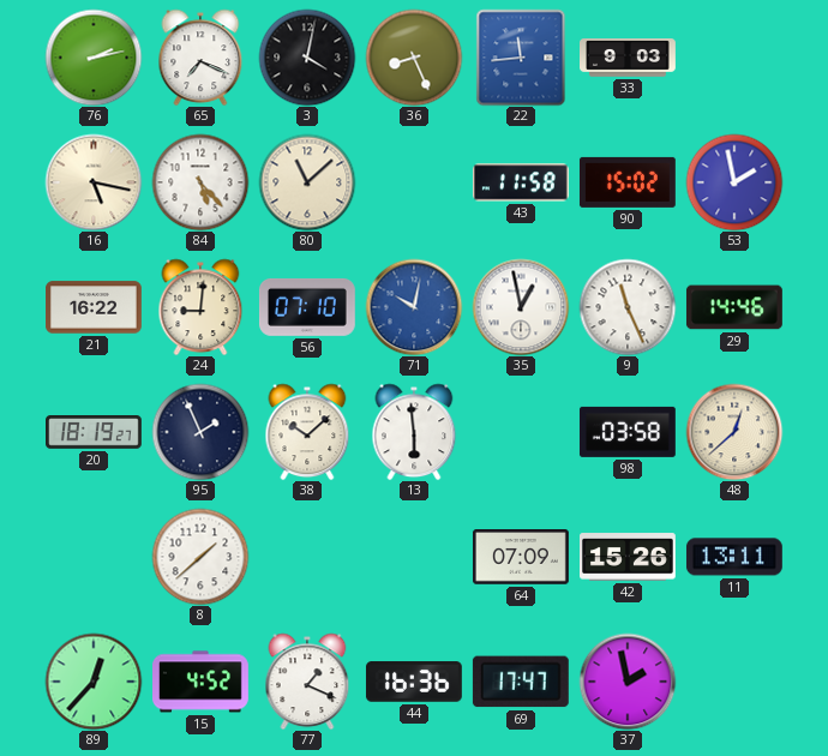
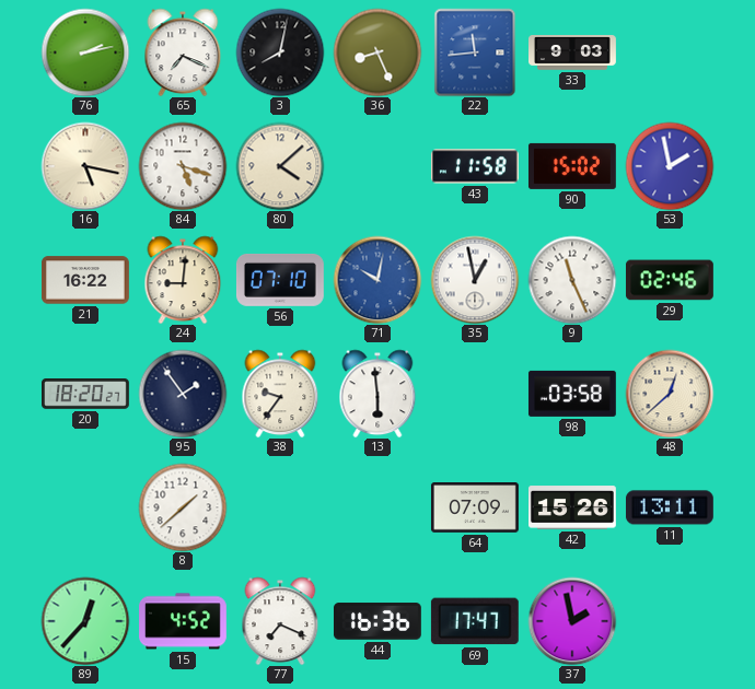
3: 4:02 -> 8:02
84: 5:23 -> 5:18
80: 11:08 -> 4:08
29: 14:46 -> 02:46
20: 18:19 -> 18:20
95: 1:56 -> 1:54
38: 10:08 -> 9:36
77: 1:19 -> 7:19
